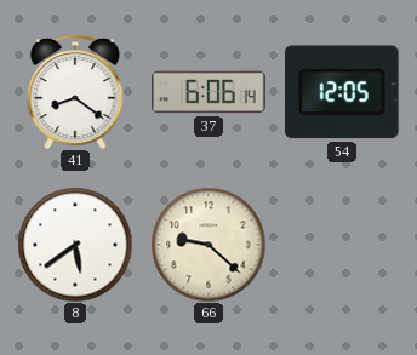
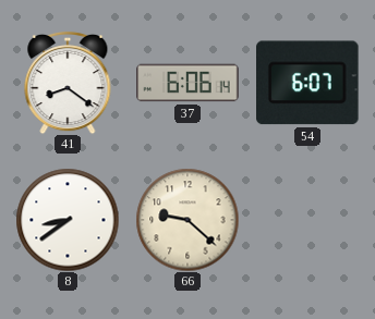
54: 12:05 -> 6:07
8: 5:39 -> 8:39
